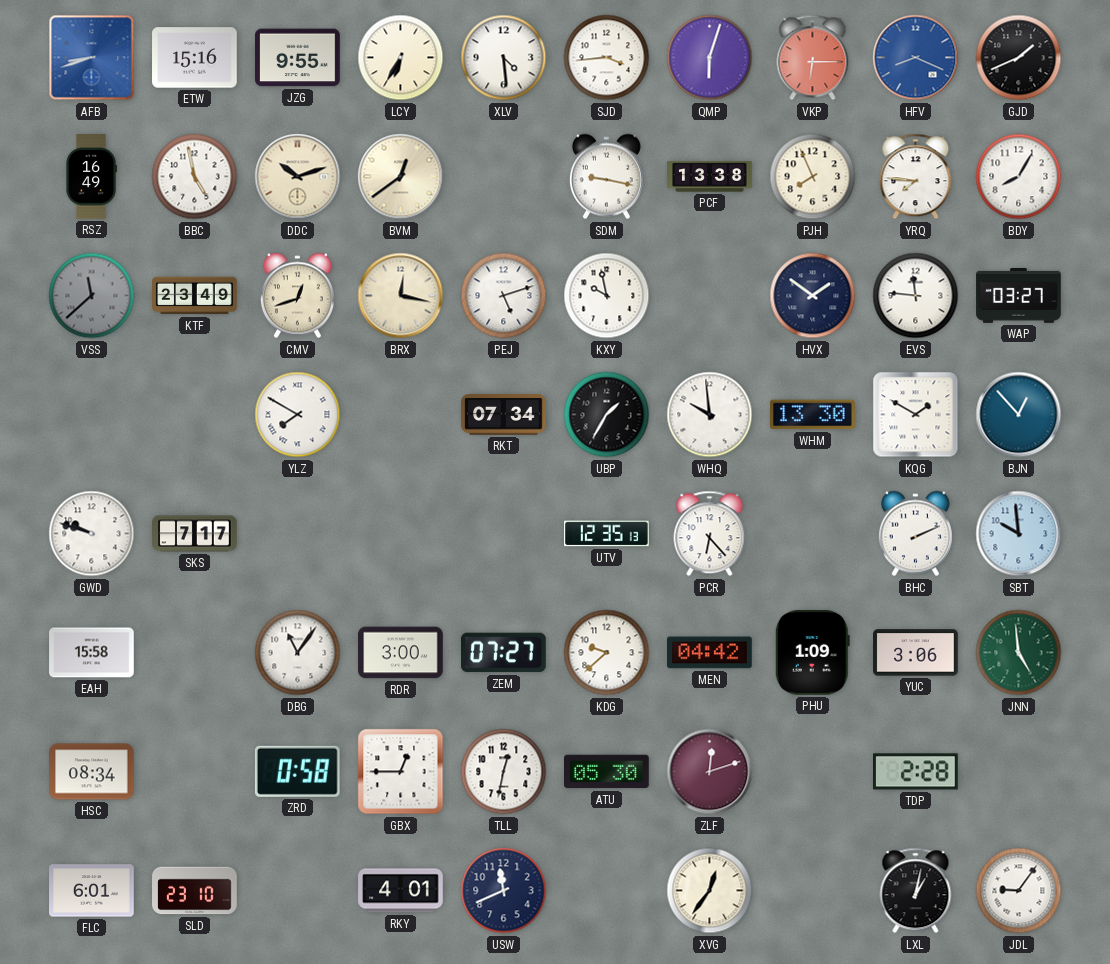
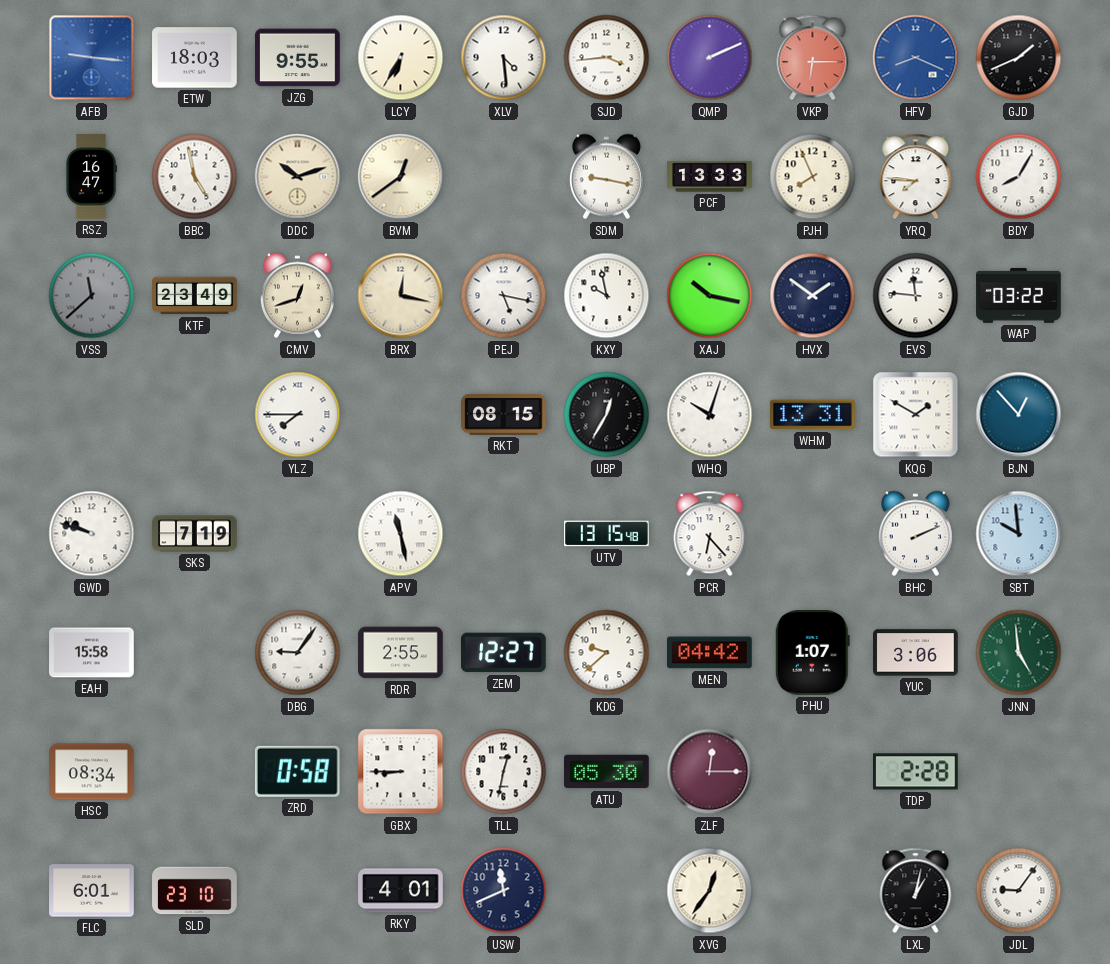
AFB: 8:42 -> 9:16
ETW: 15:16 -> 18:03
QMP: 6:03 -> 2:11
RSZ: 16:49 -> 16:47
PCF: 13:38 -> 13:33
PEJ: 5:12 -> 5:17
XAJ: none -> 10:17
WAP: 03:27 -> 03:22
YLZ: 7:50 -> 7:45
RKT: 07:34 -> 08:15
UBP: 1:35 -> 12:35
WHQ: 9:59 -> 10:03
WHM: 13:30 -> 13:31
SKS: 7:17 -> 7:19
APV: none -> 11:28
UTV: 12:35 -> 13:15
DBG: 11:06 -> 9:06
RDR: 3:00 -> 2:55
ZEM: 07:27 -> 12:27
PHU: 1:09 -> 1:07
GBX: 12:45 -> 8:45
ZLF: 12:12 -> 12:15
